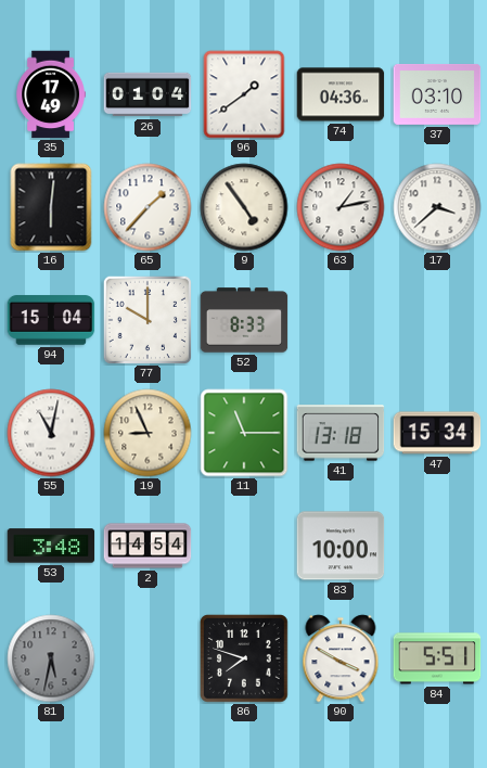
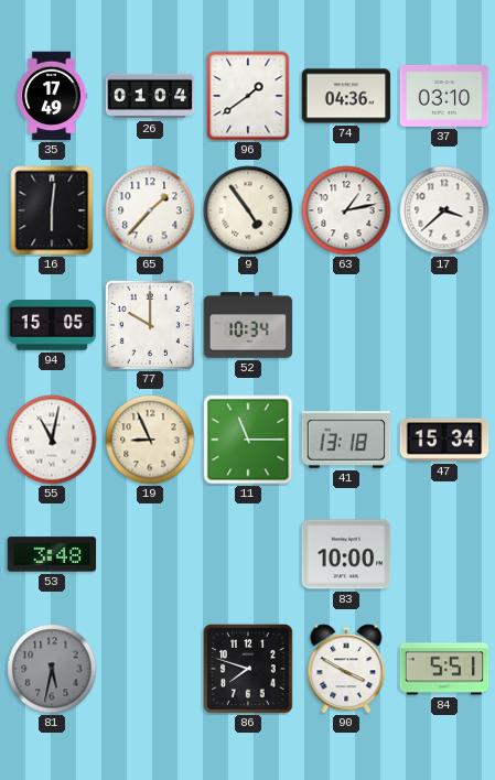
94: 15:04 -> 15:05
52: 8:33 -> 10:34
2: 14:54 -> none
